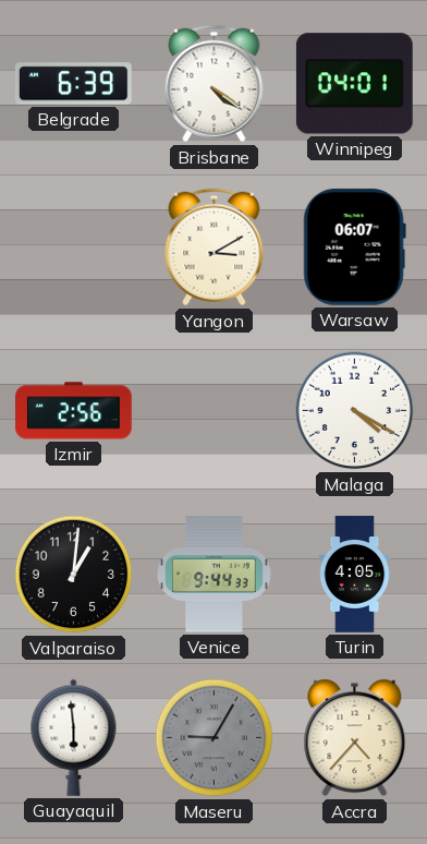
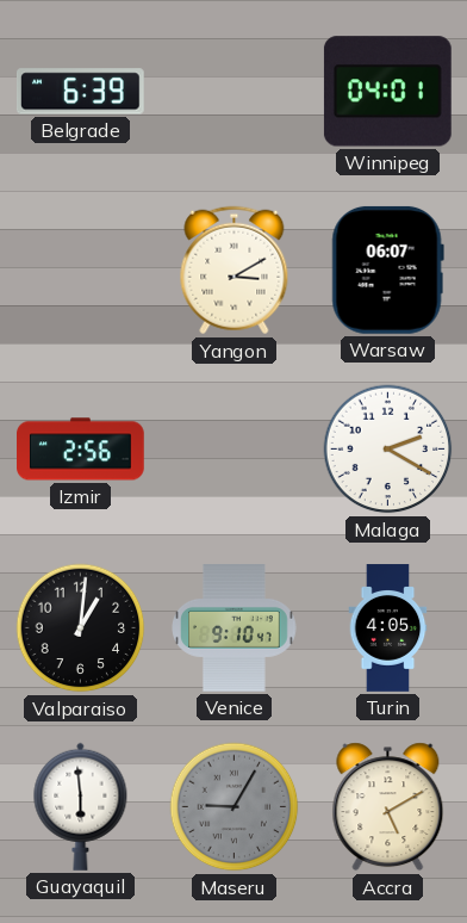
Brisbane: 4:21 -> none
Malaga: 4:20 -> 2:20
Venice: 9:44 -> 9:10
Accra: 4:37 -> 5:10
